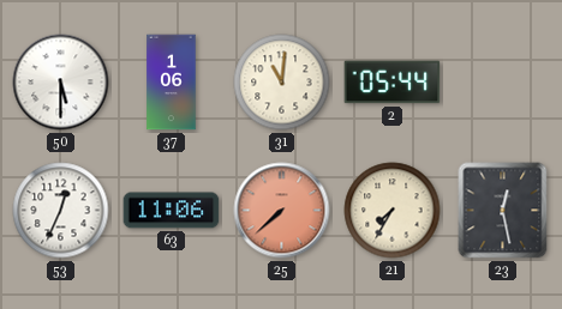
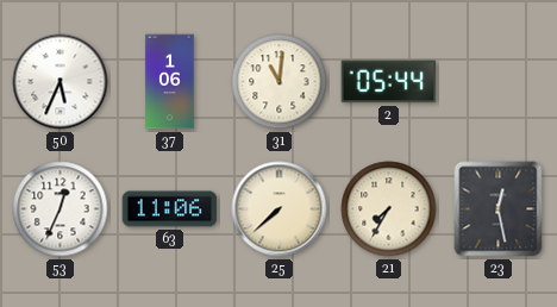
50: 5:30 -> 5:34
25 dial: salmon -> cream
